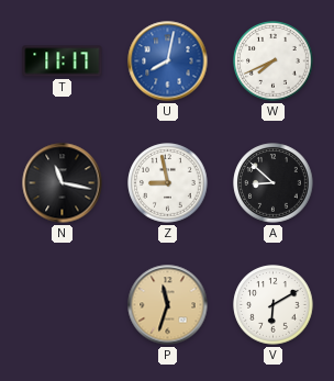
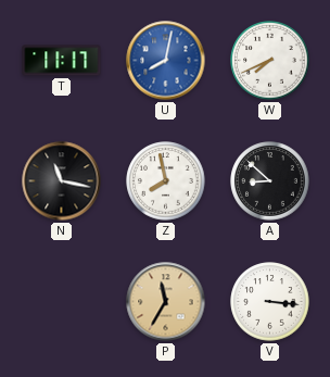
Z: 8:58 -> 7:58
P: 11:33 -> 11:35
V: 6:10 -> 3:16
